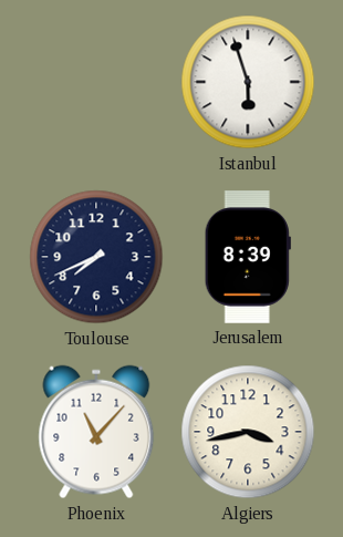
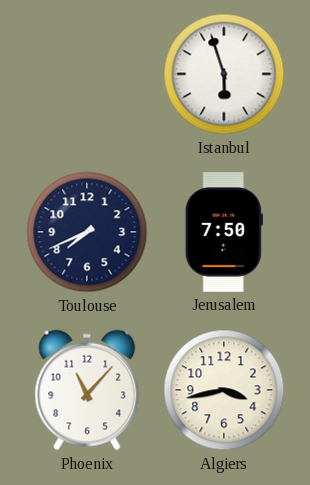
Jerusalem: 8:39 -> 7:50
